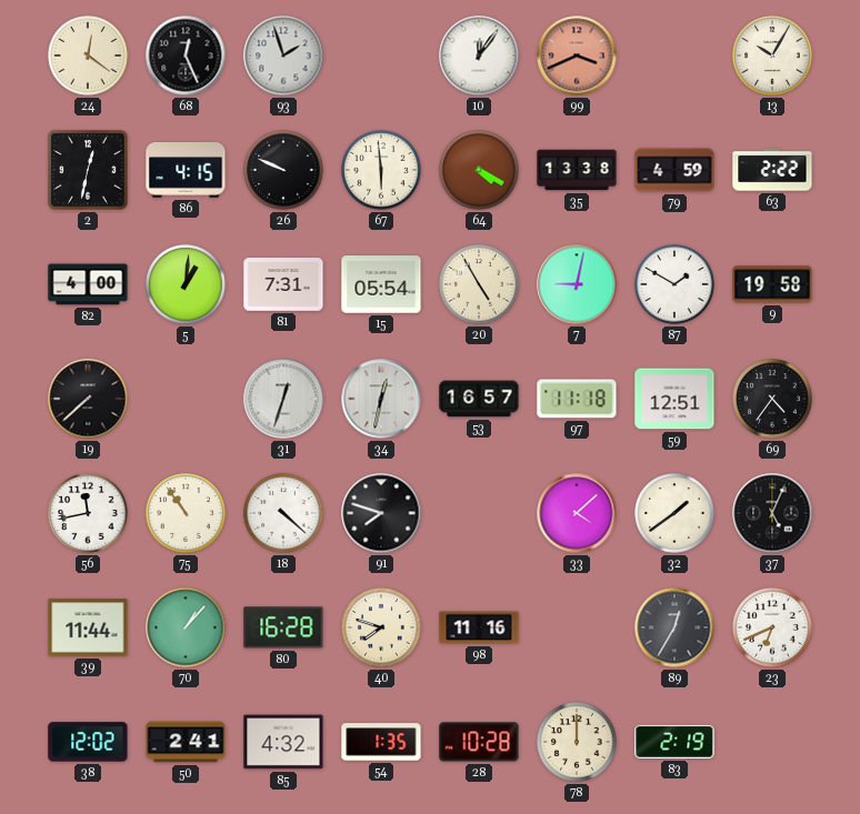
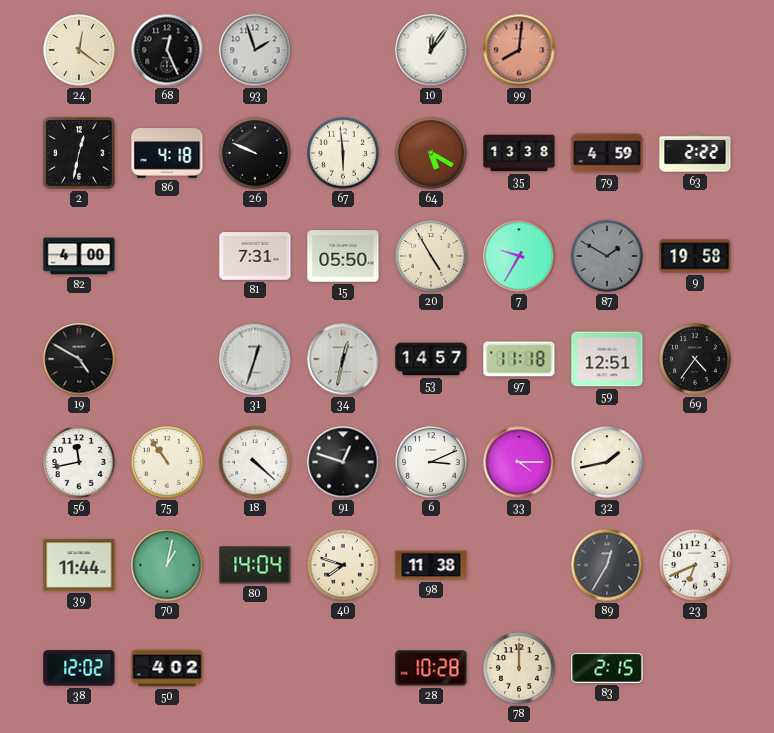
99: 3:41 -> 8:01
13: 10:05 -> none
86: 4:15 -> 4:18
64: 4:20 -> 5:20
5: 1:01 -> none
15: 05:54 -> 05:50
7: 9:02 -> 9:35
87 dial: white -> grey
19: 7:38 -> 4:50
53: 16:57 -> 14:57
91: 7:48 -> 12:48
6: none -> 3:11
33: 4:08 -> 4:15
32: 1:39 -> 1:43
37: 5:04 -> none
70: 1:07 -> 1:02
80: 16:28 -> 14:04
98: 11:16 -> 11:38
50: 2:41 -> 4:02
85: 4:32 -> none
54: 1:35 -> none
83: 2:19 -> 2:15
